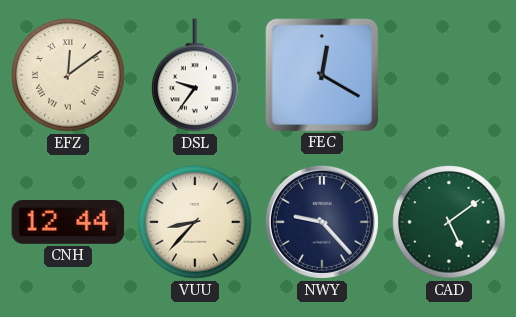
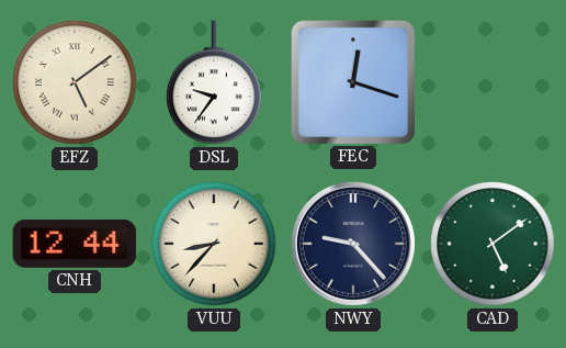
EFZ: 12:09 -> 5:09
FEC: 12:20 -> 12:18
